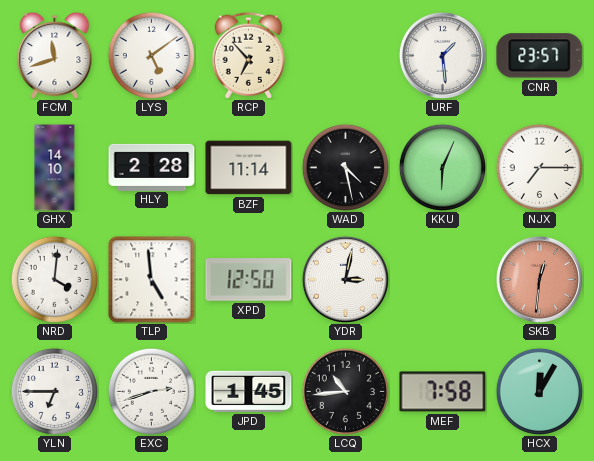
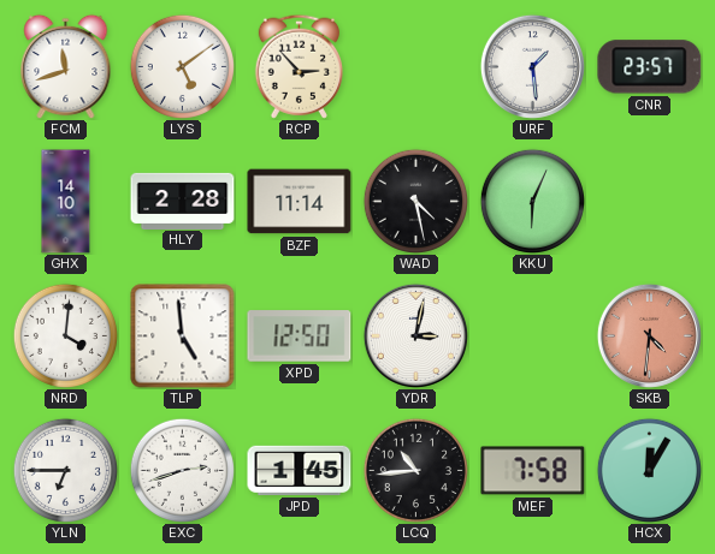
RCP: 6:53 -> 2:53
NJX: 7:15 -> none
SKB: 12:31 -> 4:31
